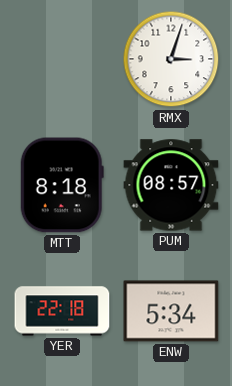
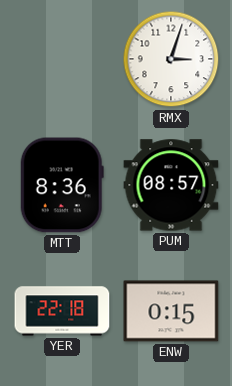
MTT: 8:18 -> 8:36
ENW: 5:34 -> 0:15
